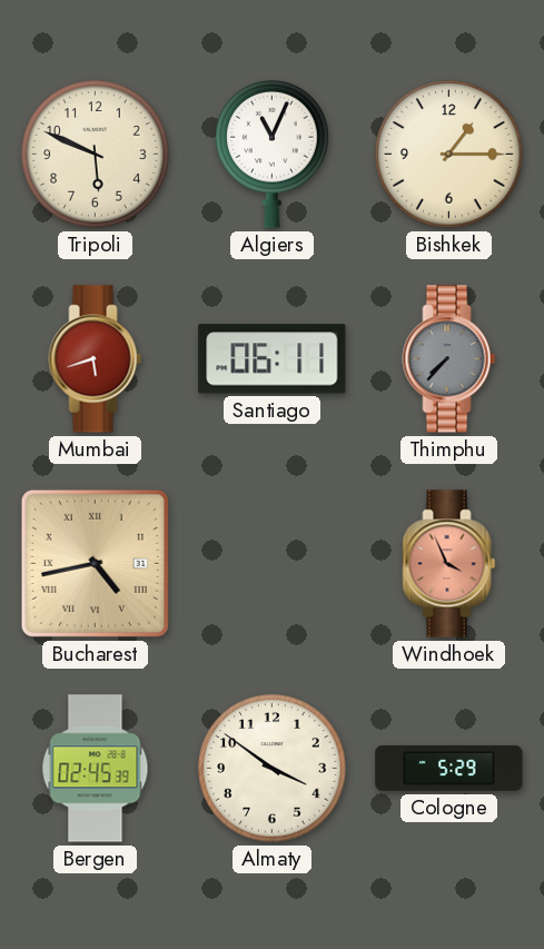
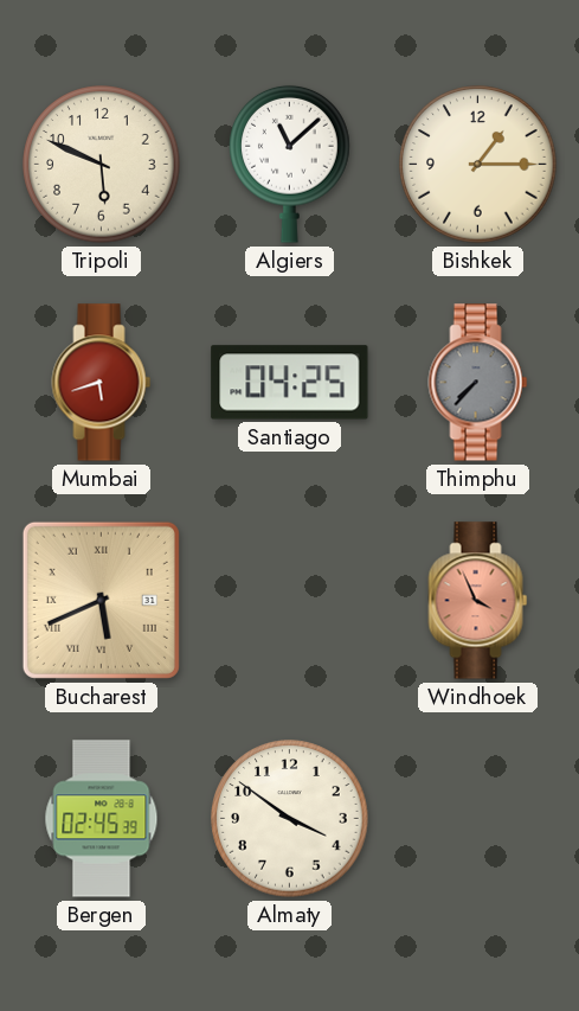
Algiers: 11:04 -> 11:08
Santiago: 06:11 -> 04:25
Bucharest: 4:43 -> 5:41
Cologne: 5:29 -> none
